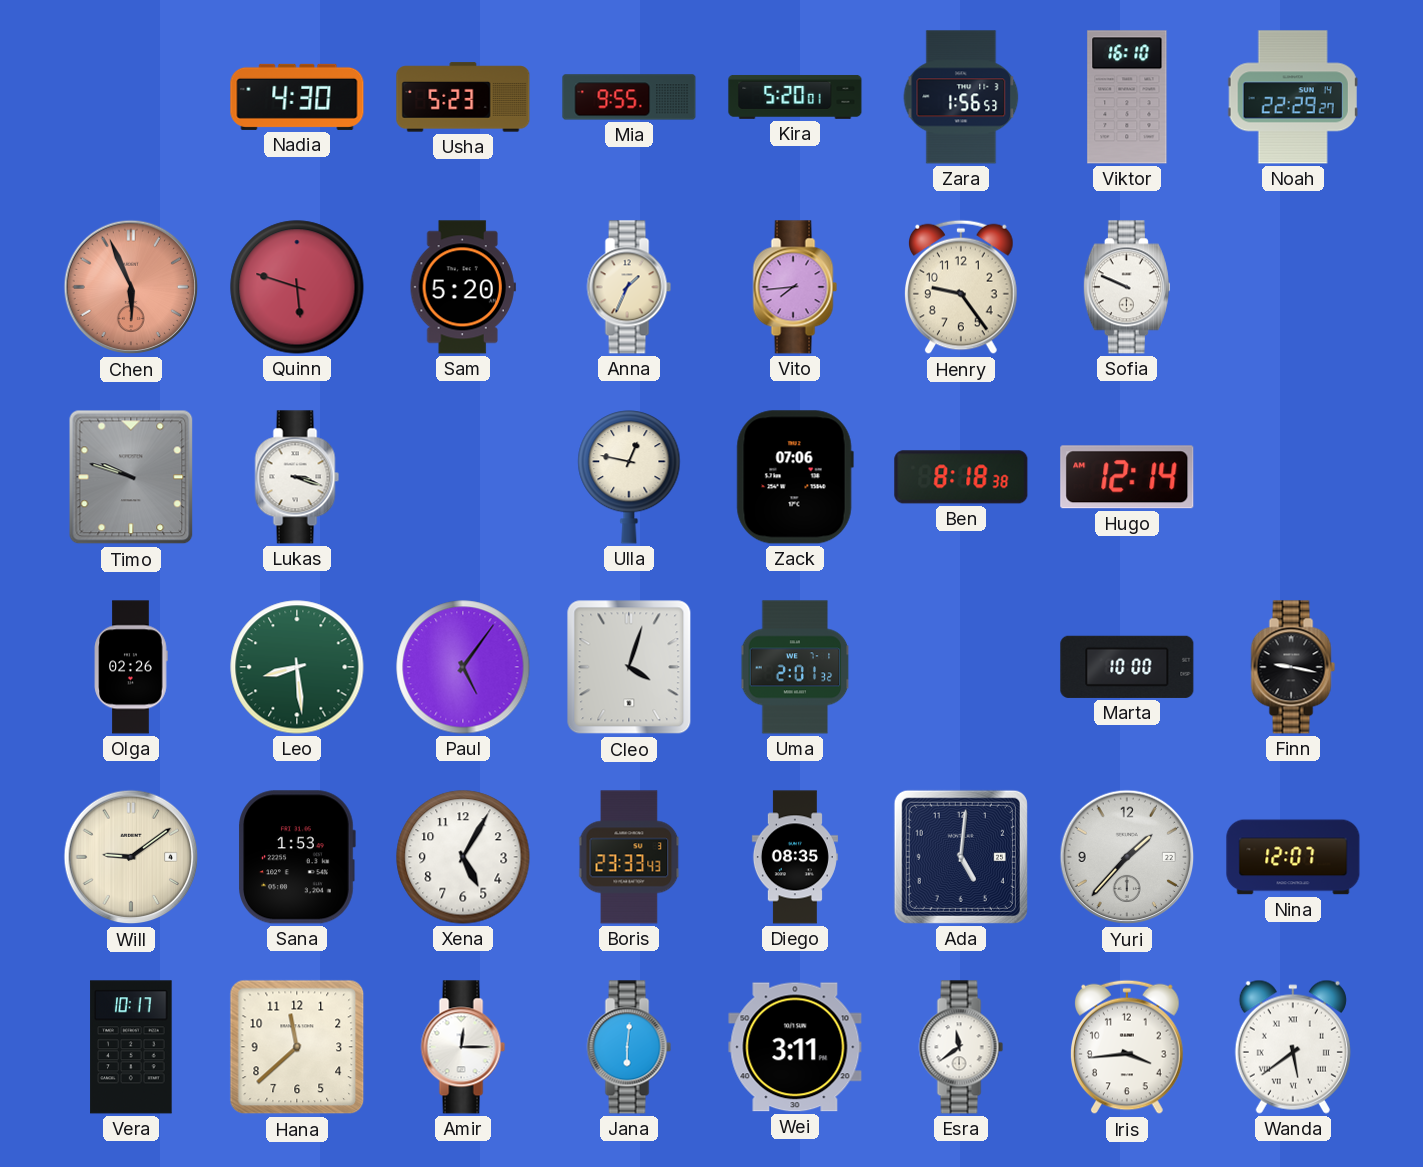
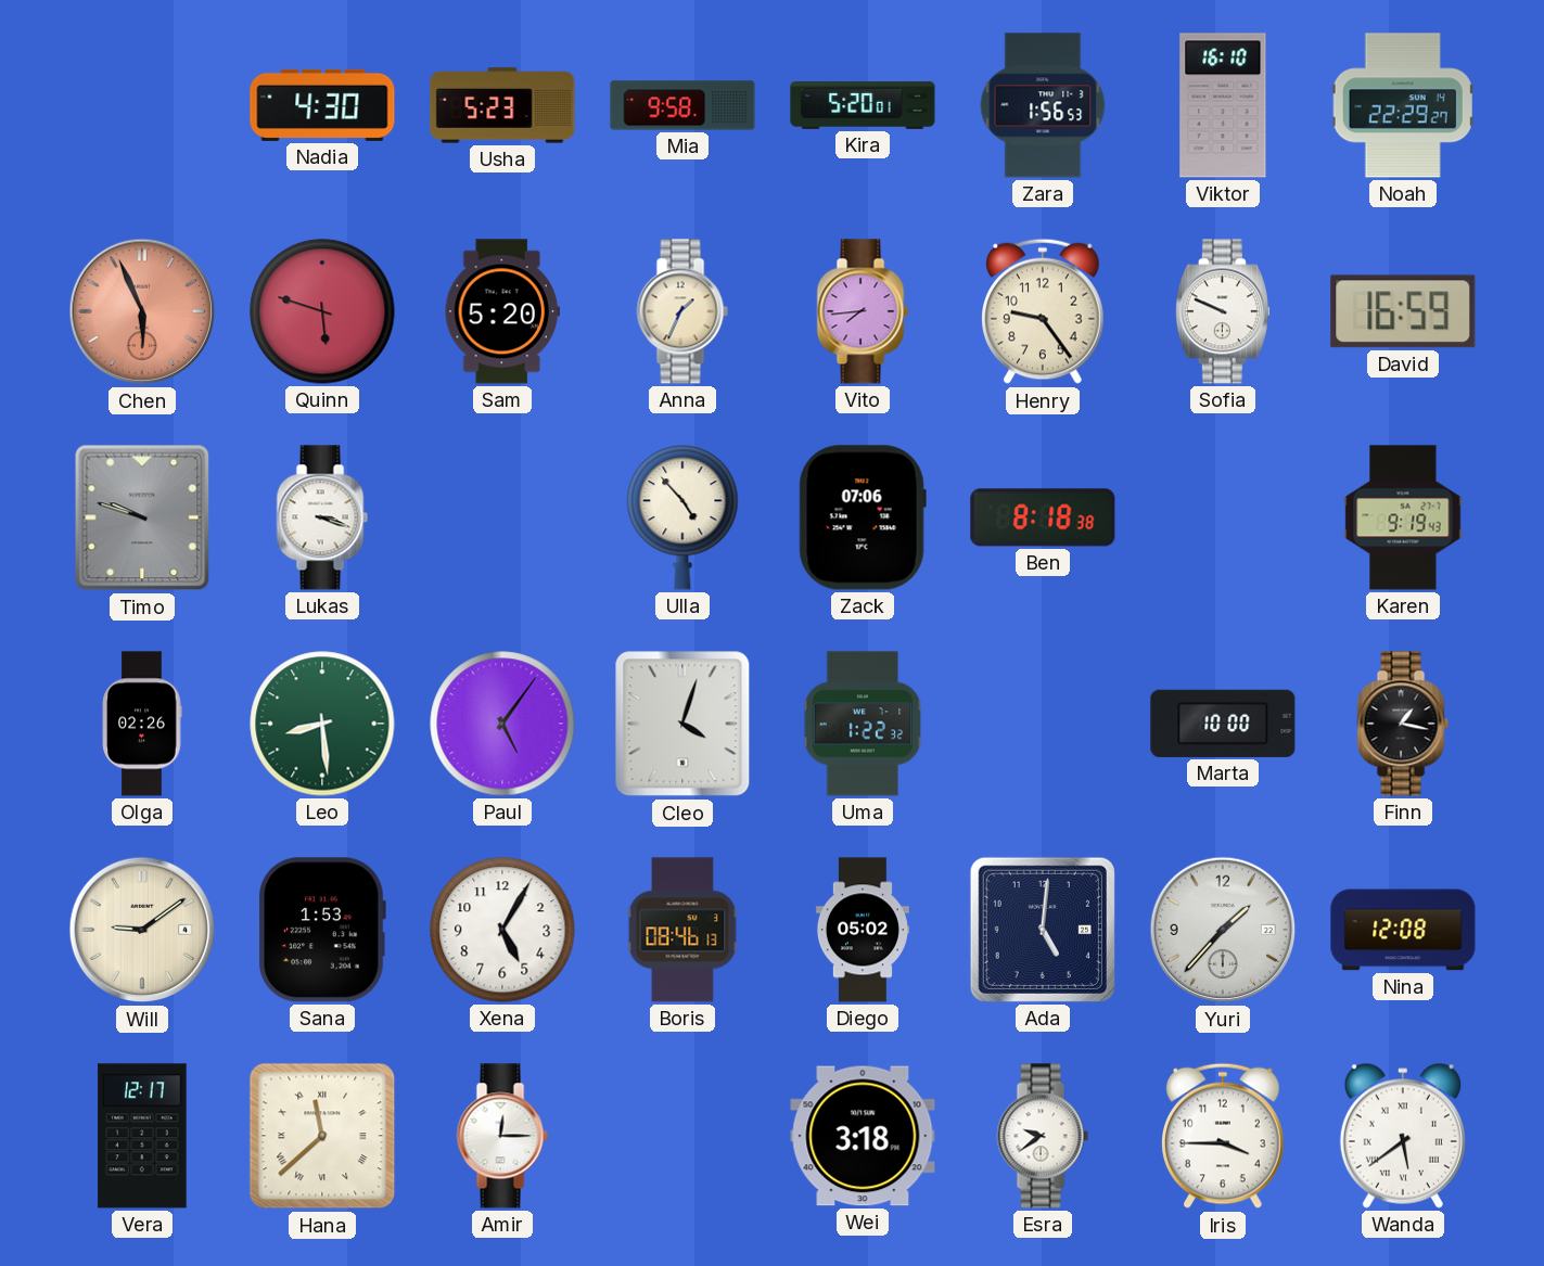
Mia: 9:55 -> 9:58
David: none -> 16:59
Ulla: 12:47 -> 4:53
Hugo: 12:14 -> none
Karen: none -> 9:19
Uma: 2:01 -> 1:22
Finn: 9:17 -> 1:17
Boris: 23:33 -> 08:46
Diego: 08:35 -> 05:02
Nina: 12:07 -> 12:08
Vera: 10:17 -> 12:17
Hana numerals: Arabic -> Roman
Jana: 6:01 -> none
Wei: 3:11 -> 3:18
Esra: 11:39 -> 9:39
Iris: 3:44 -> 3:45
